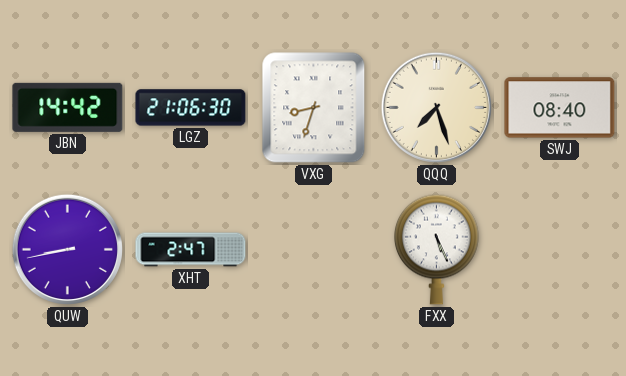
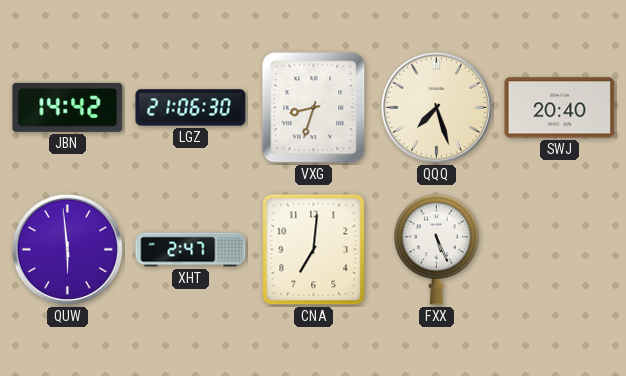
SWJ: 08:40 -> 20:40
QUW: 8:43 -> 5:59
CNA: none -> 7:01
